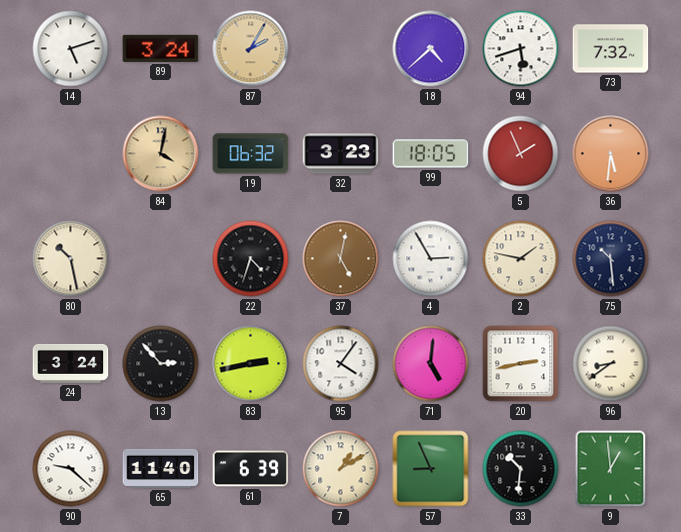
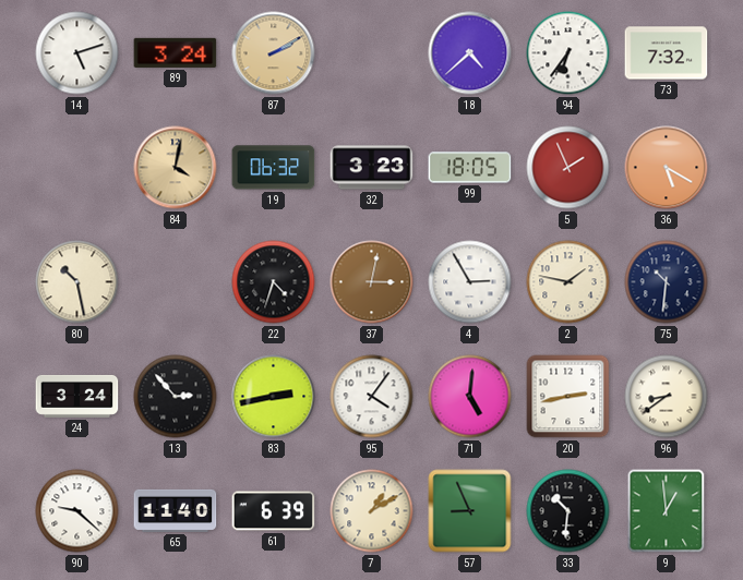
87: 2:05 -> 2:10
94: 5:42 -> 6:36
36: 5:31 -> 5:20
37: 5:02 -> 3:02
75: 10:29 -> 10:31
